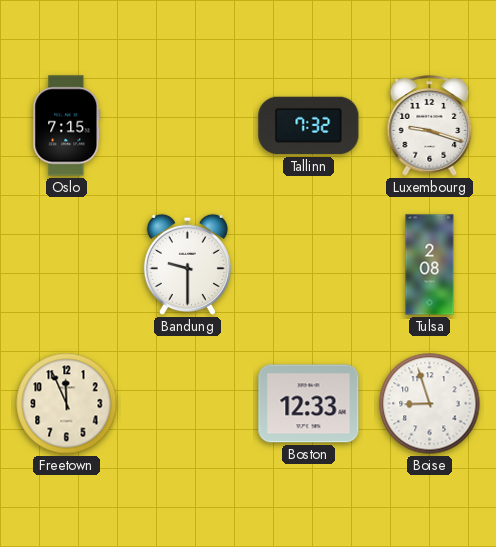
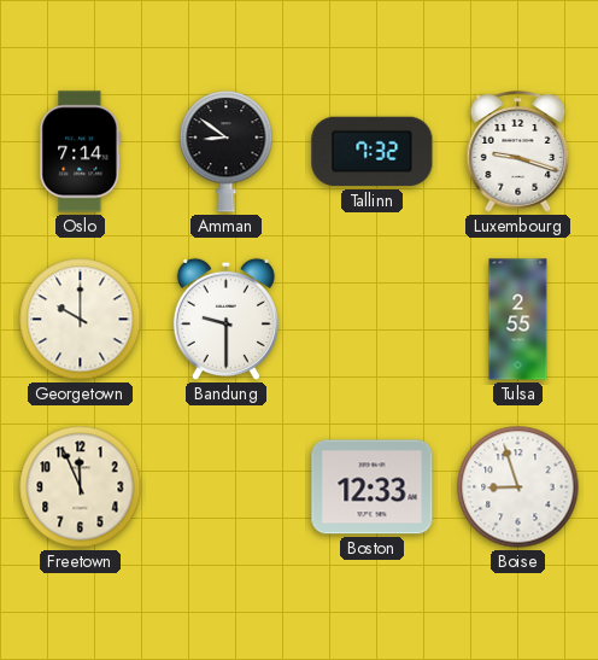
Oslo: 7:15 -> 7:14
Amman: none -> 8:51
Georgetown: none -> 10:00
Tulsa: 2:08 -> 2:55
